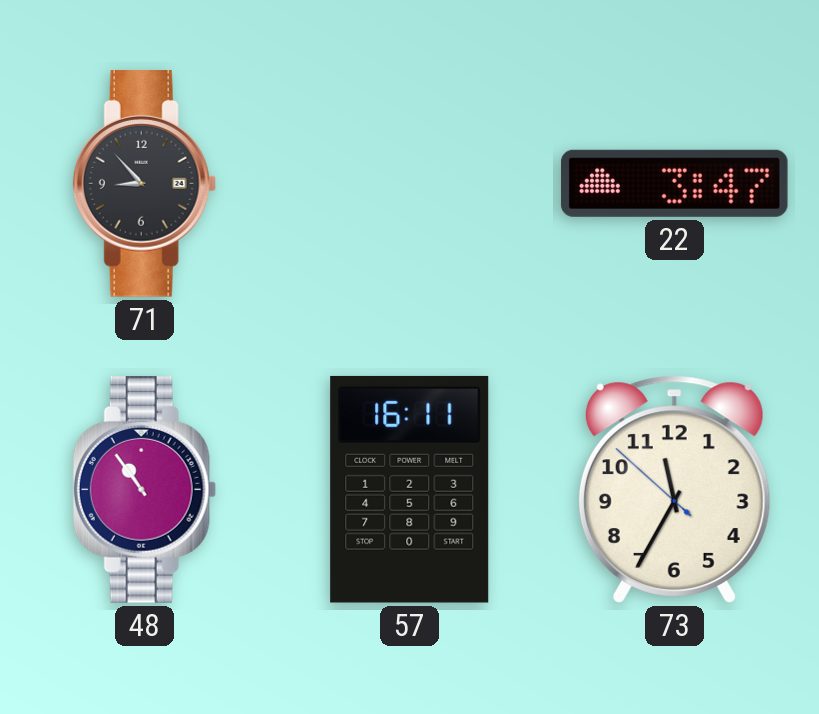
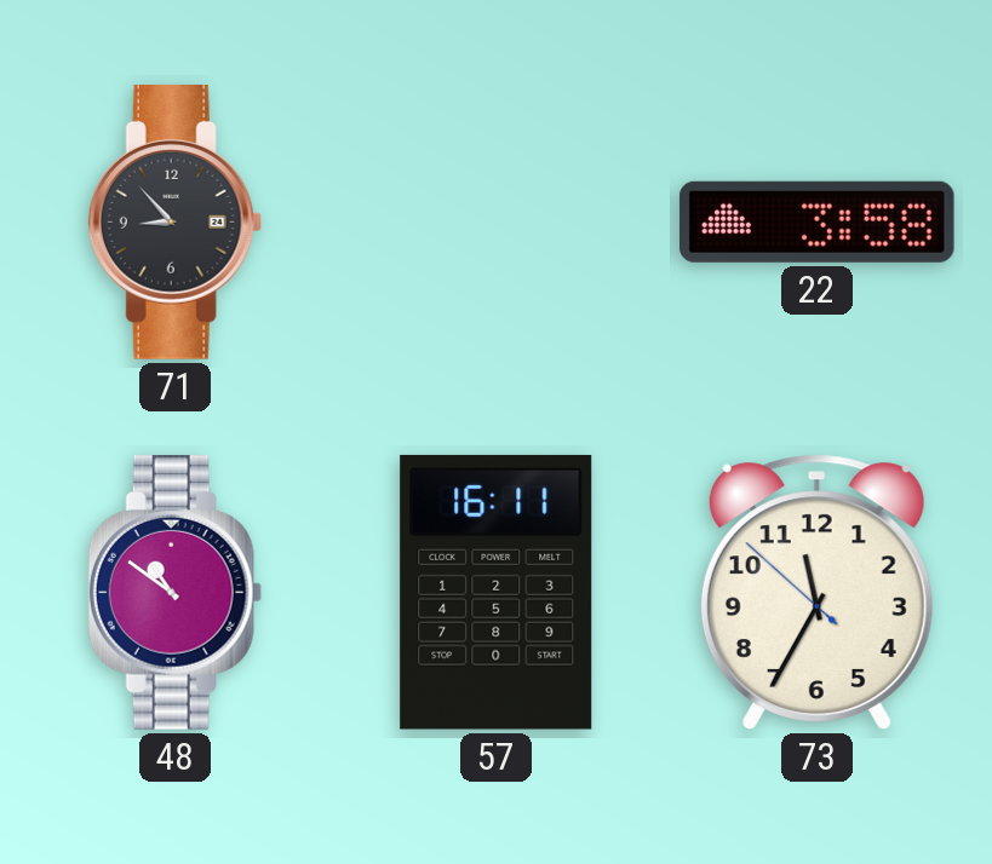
22: 3:47 -> 3:58
48: 10:54 -> 10:51
